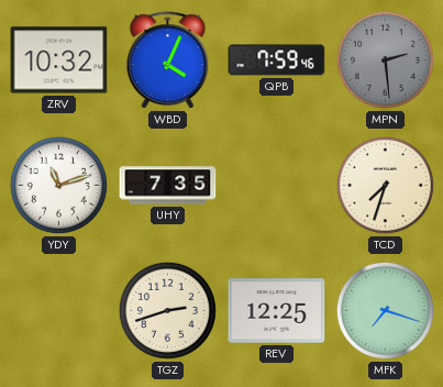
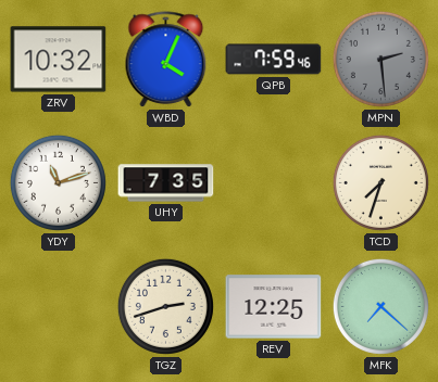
MFK: 7:18 -> 7:22
